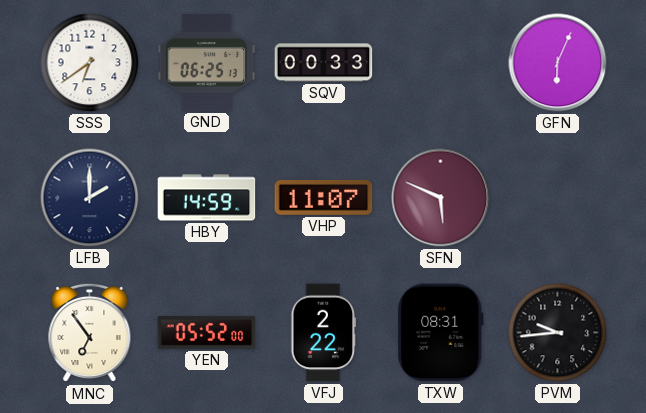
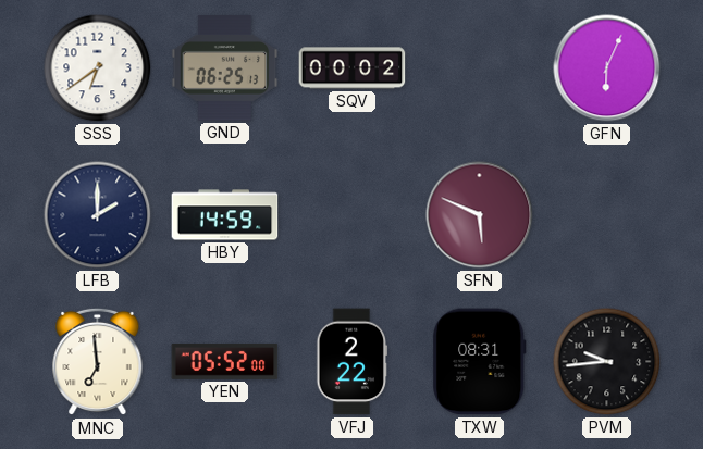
SQV: 00:33 -> 00:02
VHP: 11:07 -> none
MNC: 6:54 -> 6:59
